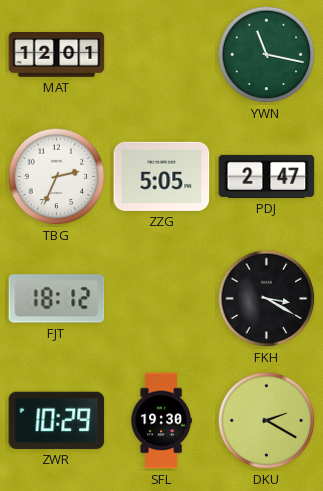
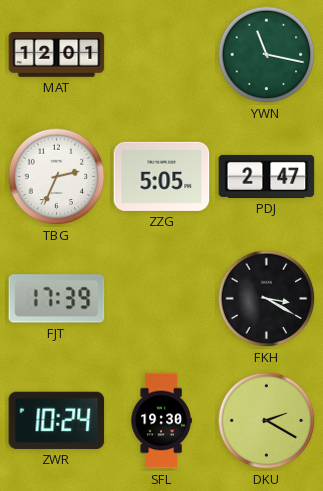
FJT: 18:12 -> 17:39
ZWR: 10:29 -> 10:24
